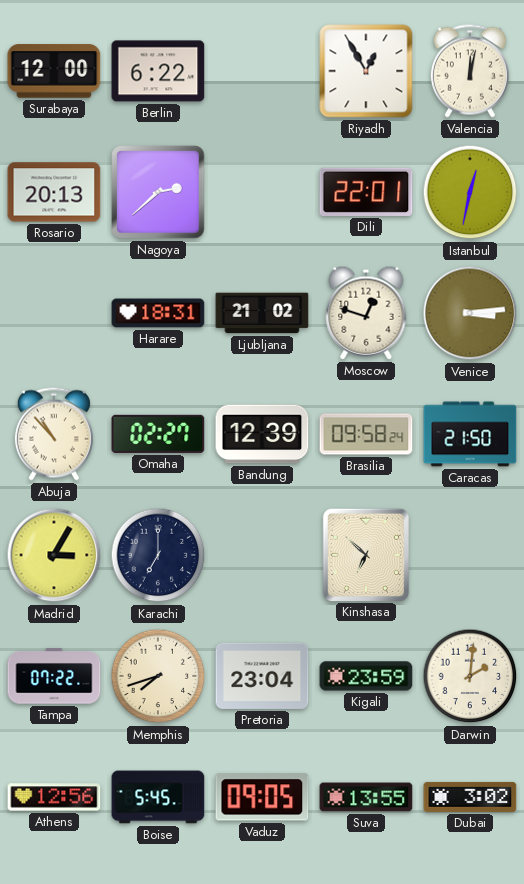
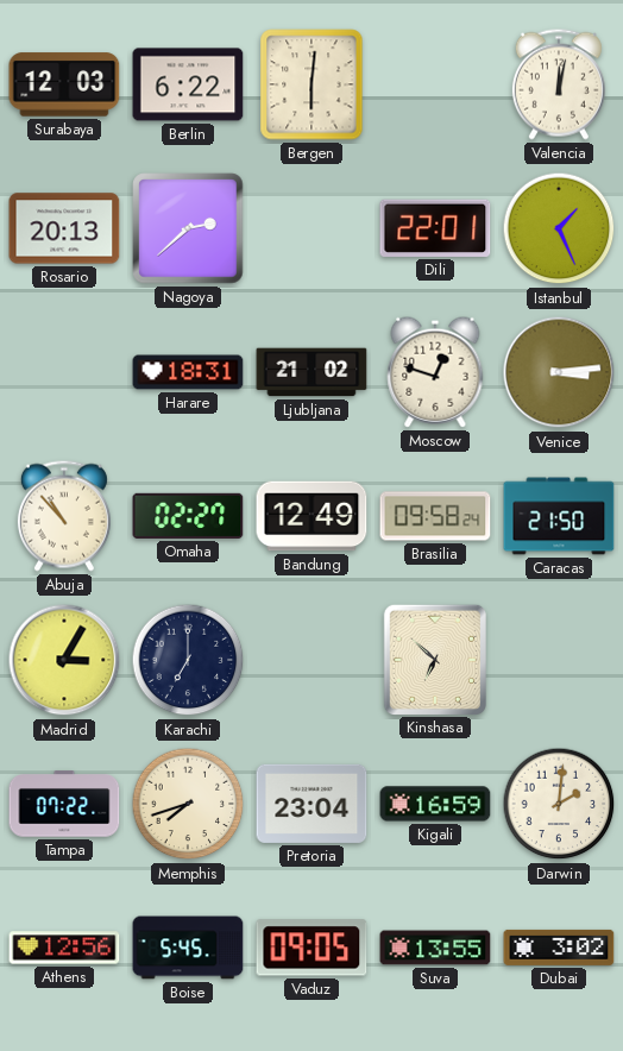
Surabaya: 12:00 -> 12:03
Bergen: none -> 6:01
Riyadh: 12:55 -> none
Istanbul: 12:32 -> 1:26
Bandung: 12:39 -> 12:49
Kigali: 23:59 -> 16:59
